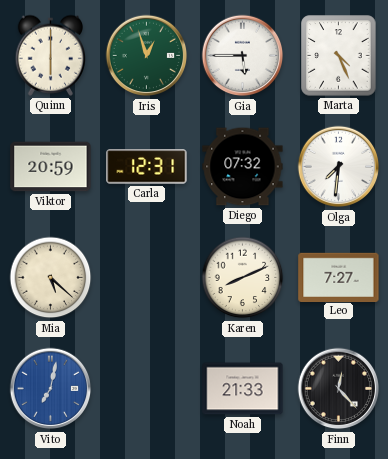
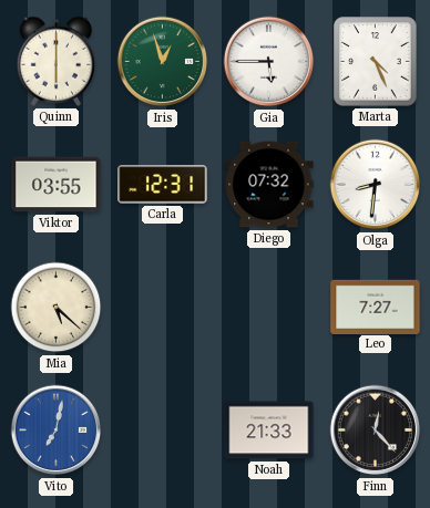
Viktor: 20:59 -> 03:55
Olga: 7:31 -> 8:31
Karen: 8:11 -> none
